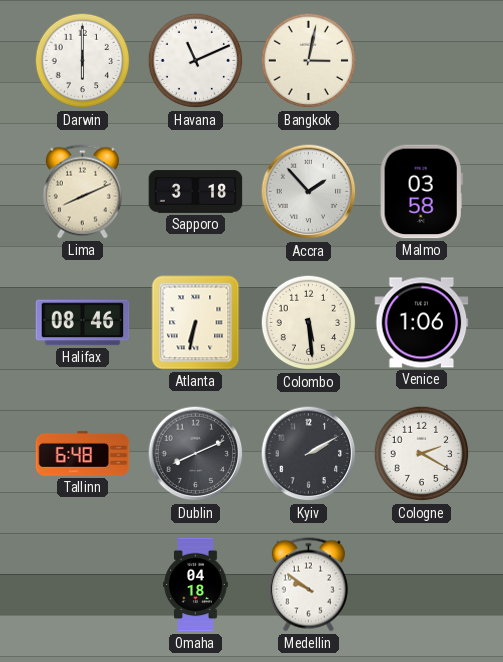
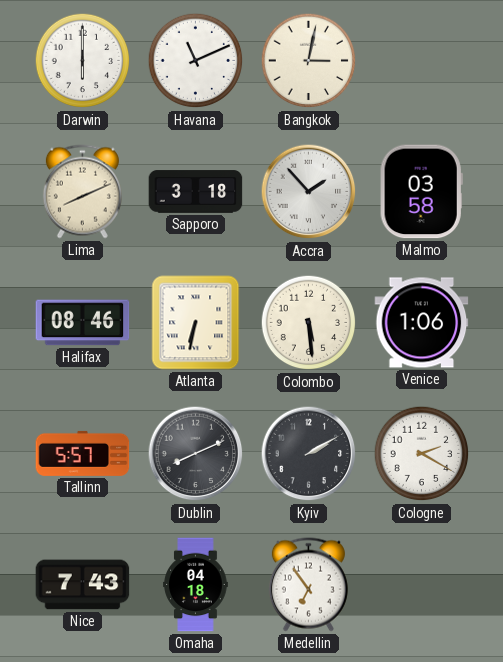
Tallinn: 6:48 -> 5:57
Nice: none -> 7:43
Medellin: 9:51 -> 6:54
